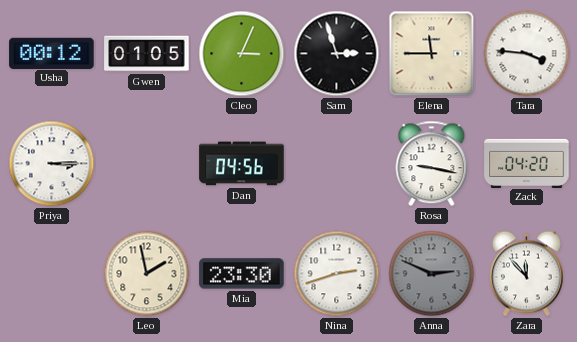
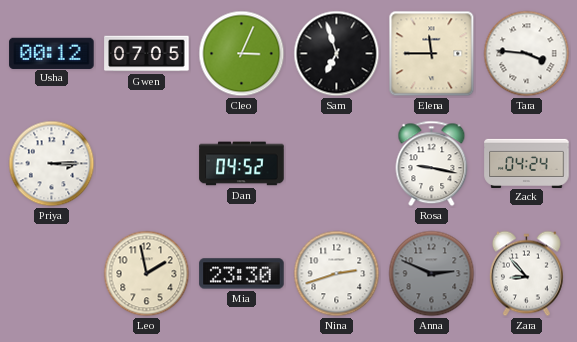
Gwen: 01:05 -> 07:05
Sam: 2:57 -> 6:57
Dan: 04:56 -> 04:52
Zack: 04:20 -> 04:24
Zara: 11:53 -> 8:53
